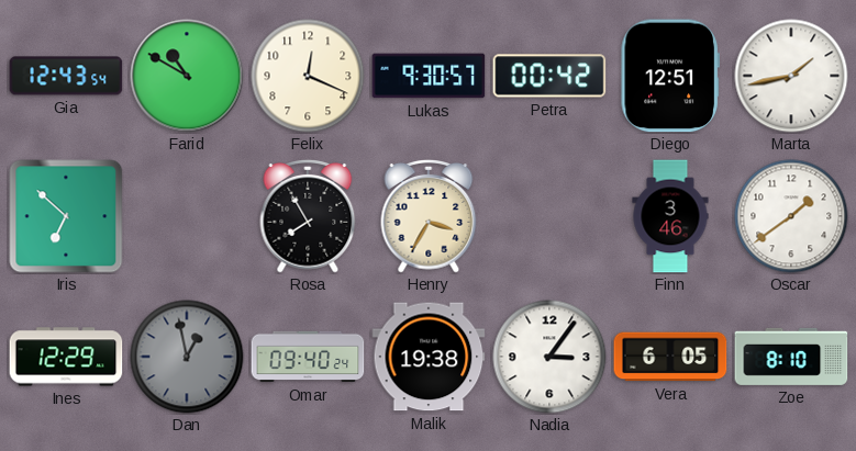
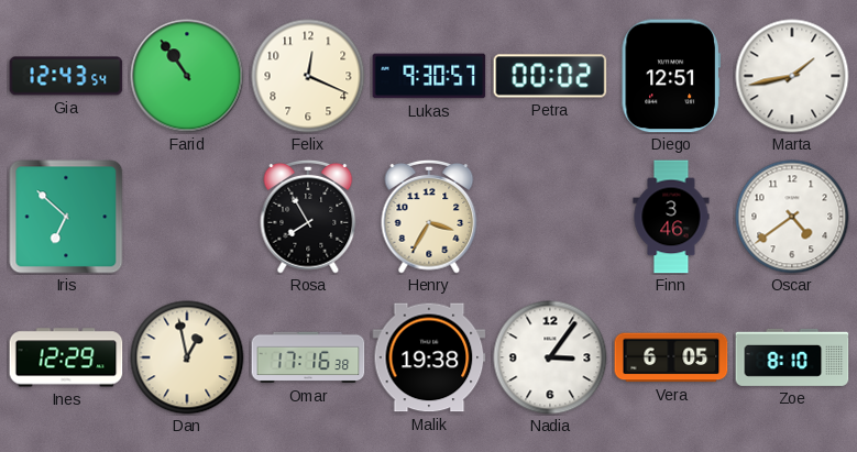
Farid: 10:50 -> 10:54
Petra: 00:42 -> 00:02
Oscar: 1:39 -> 4:39
Dan dial: grey -> cream
Omar: 09:40 -> 17:16
